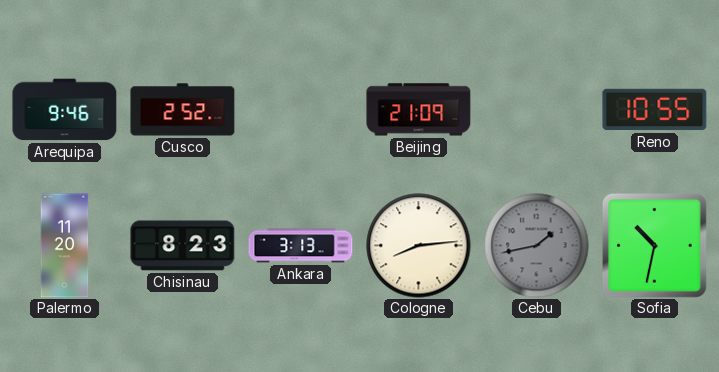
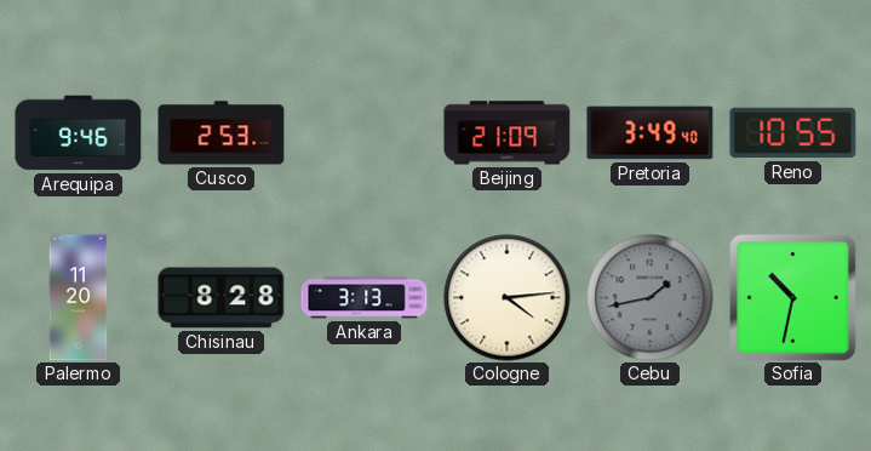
Cusco: 2:52 -> 2:53
Pretoria: none -> 3:49
Chisinau: 8:23 -> 8:28
Cologne: 8:14 -> 4:14
